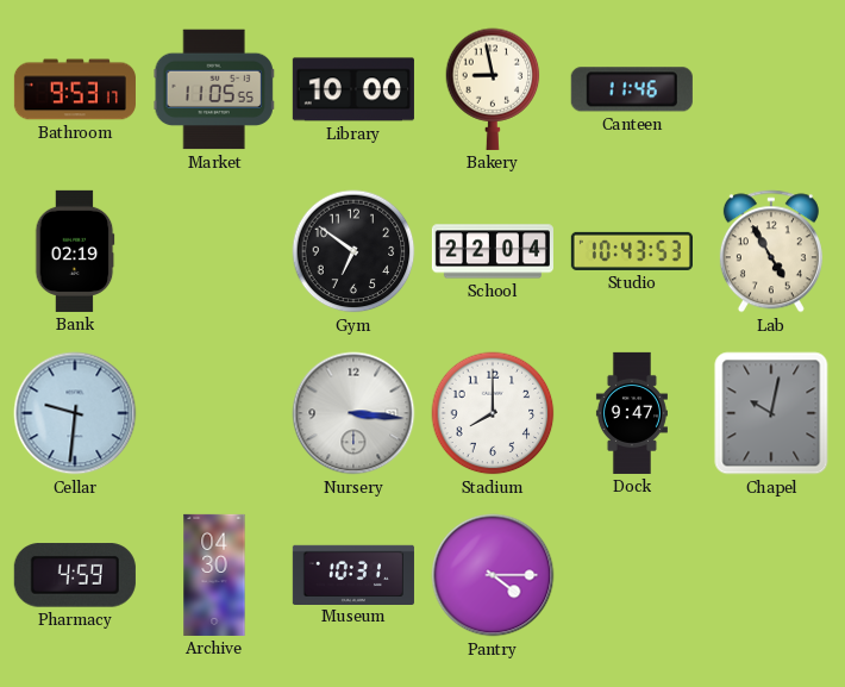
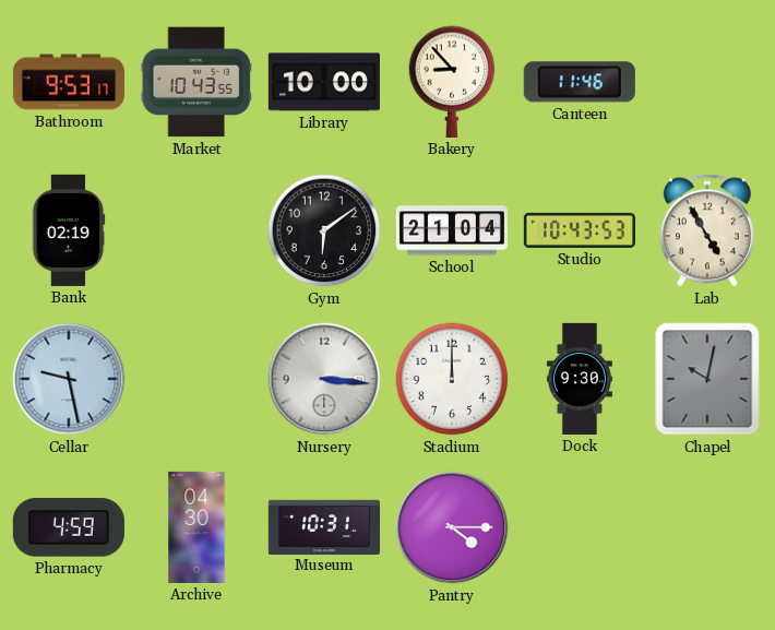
Market: 11:05 -> 10:43
Bakery: 8:58 -> 8:53
Gym: 6:51 -> 6:09
School: 22:04 -> 21:04
Cellar: 9:31 -> 9:28
Stadium: 8:00 -> 12:00
Dock: 9:47 -> 9:30
